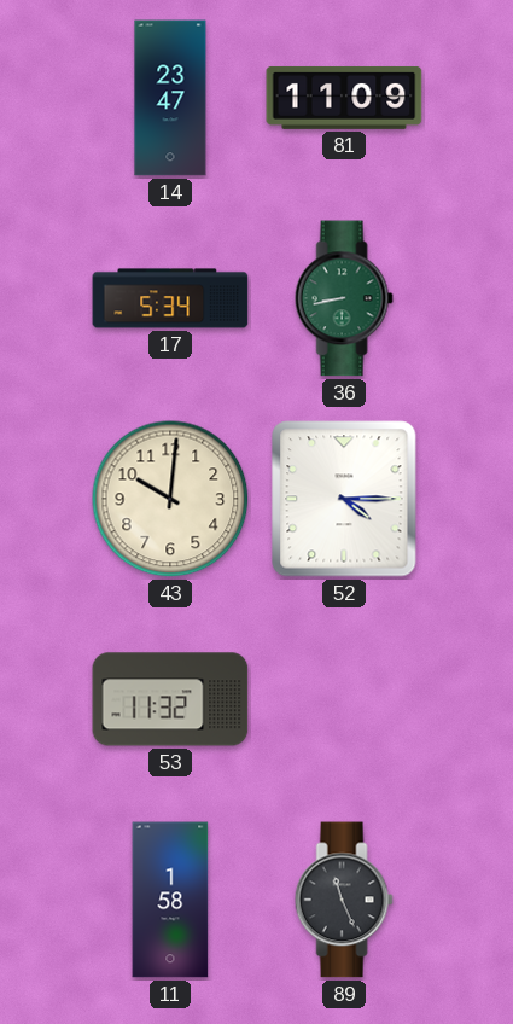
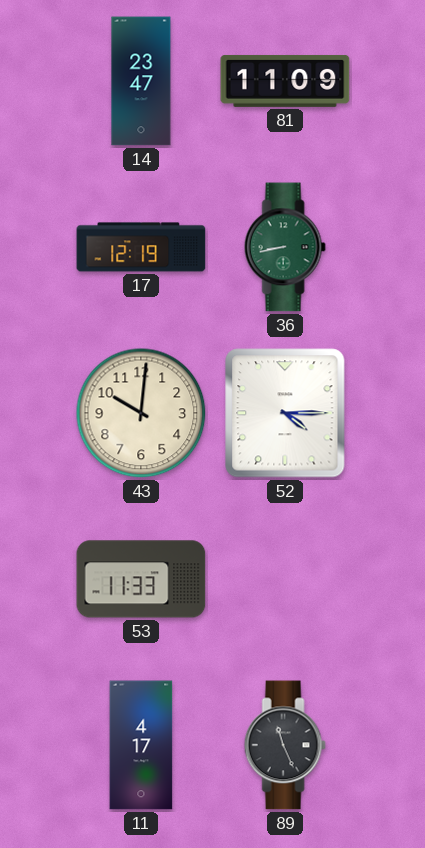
17: 5:34 -> 12:19
53: 11:32 -> 11:33
11: 1:58 -> 4:17
